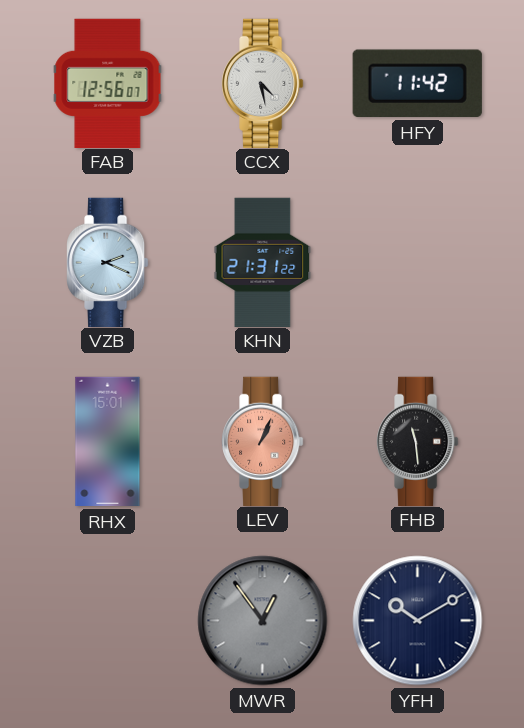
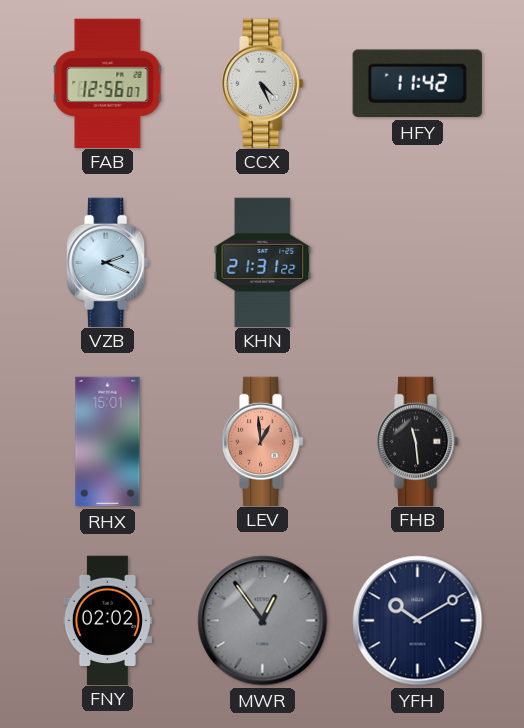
CCX: 4:28 -> 4:26
LEV: 1:04 -> 12:59
FNY: none -> 02:02
